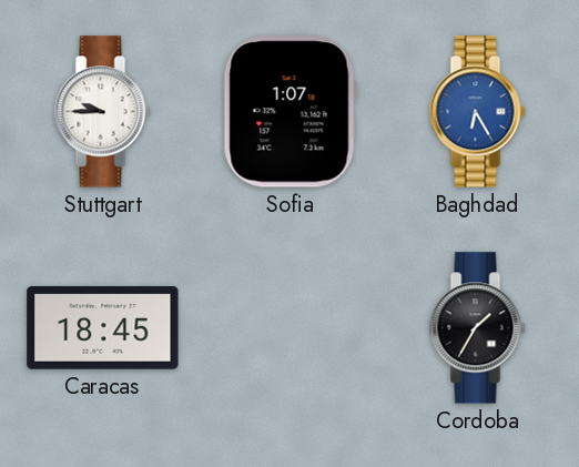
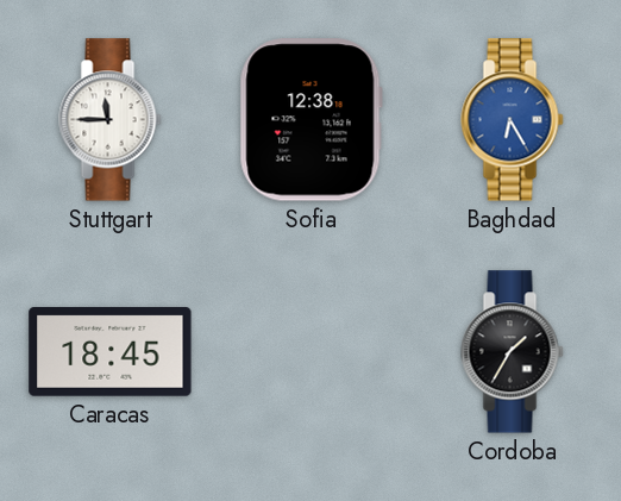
Stuttgart: 9:45 -> 11:45
Sofia: 1:07 -> 12:38
